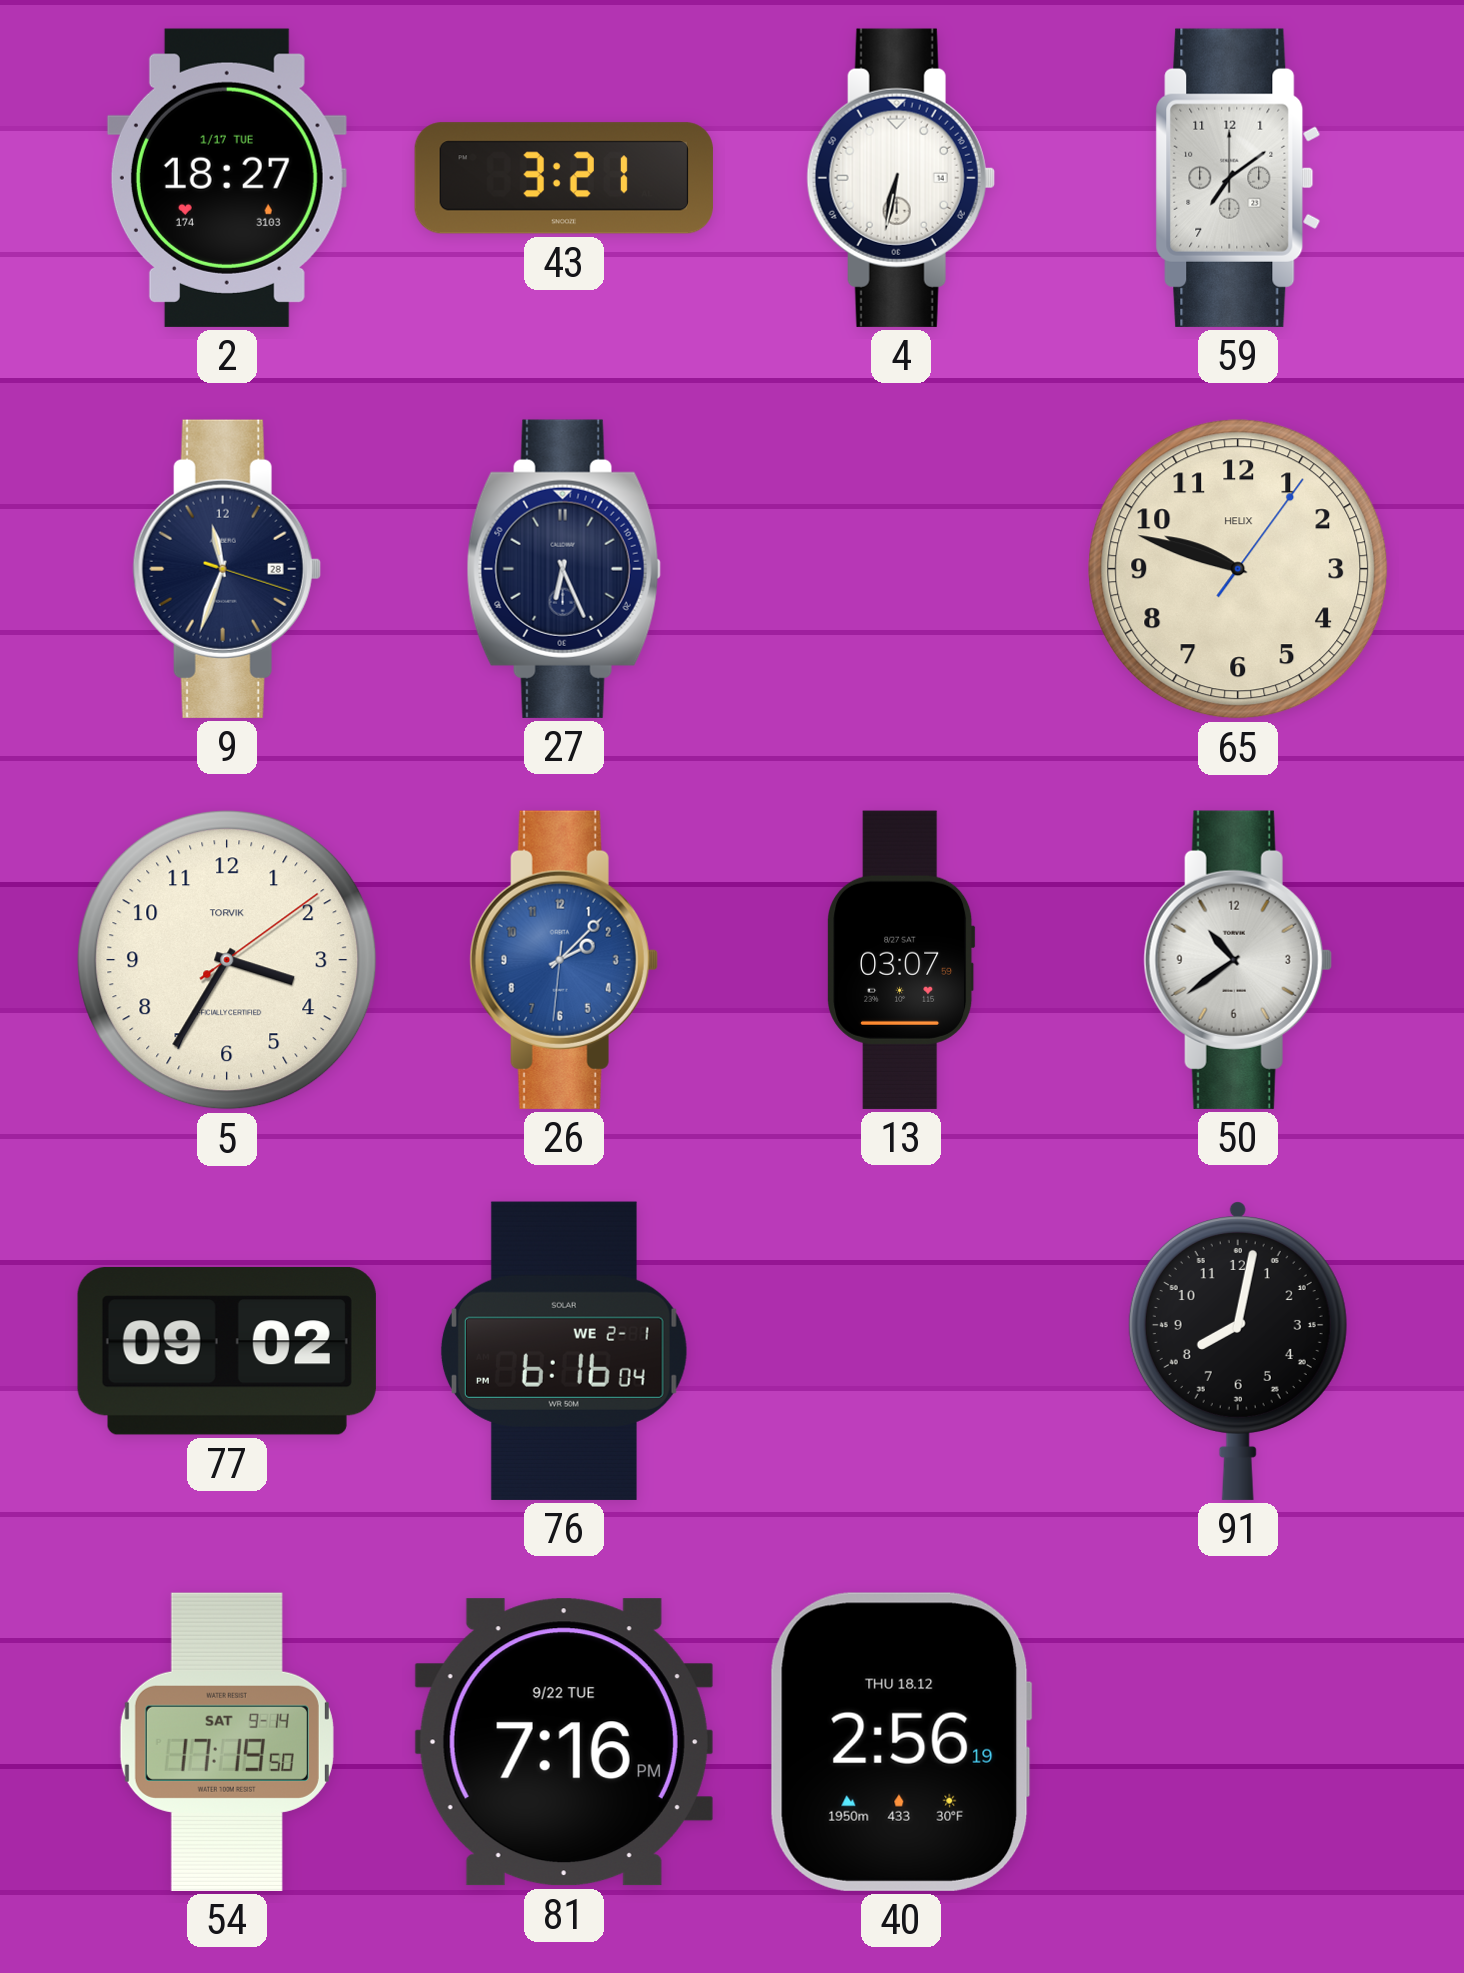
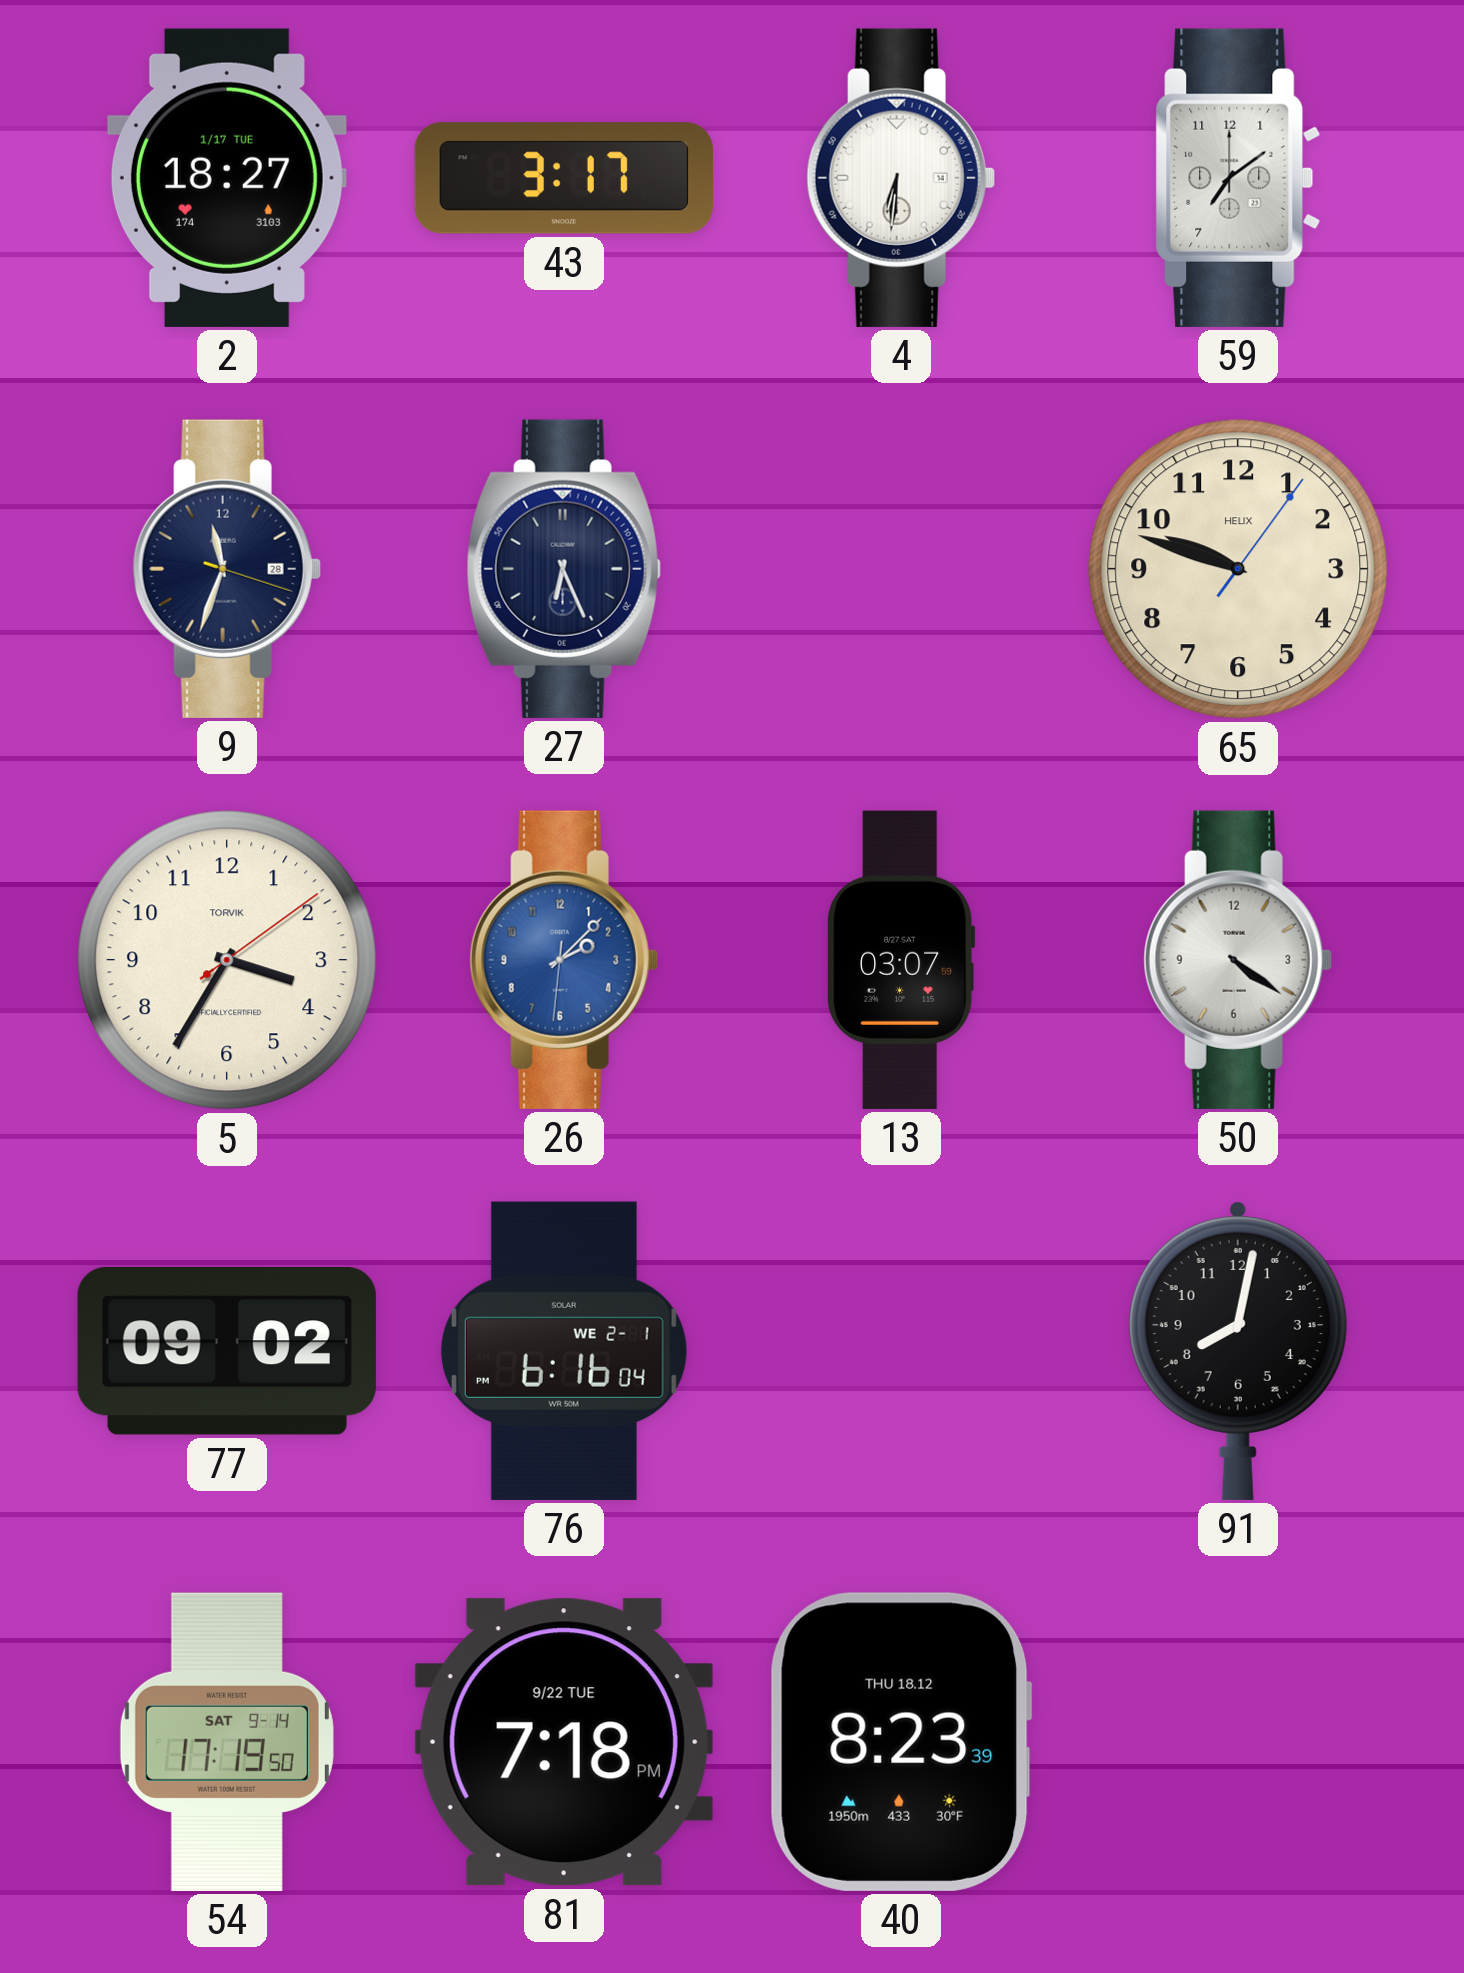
43: 3:21 -> 3:17
4: 6:32 -> 6:31
50: 10:39 -> 4:21
81: 7:16 -> 7:18
40: 2:56 -> 8:23
